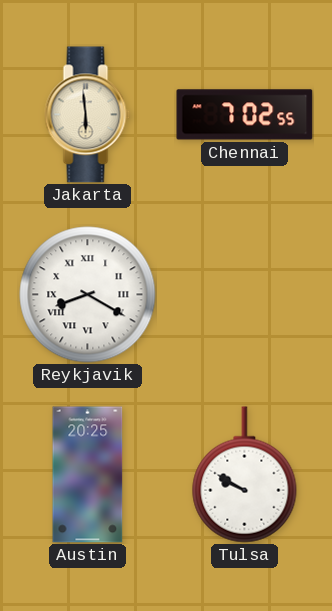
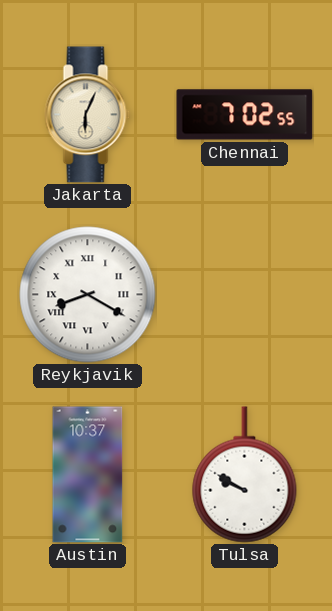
Jakarta: 5:59 -> 6:04
Austin: 20:25 -> 10:37
